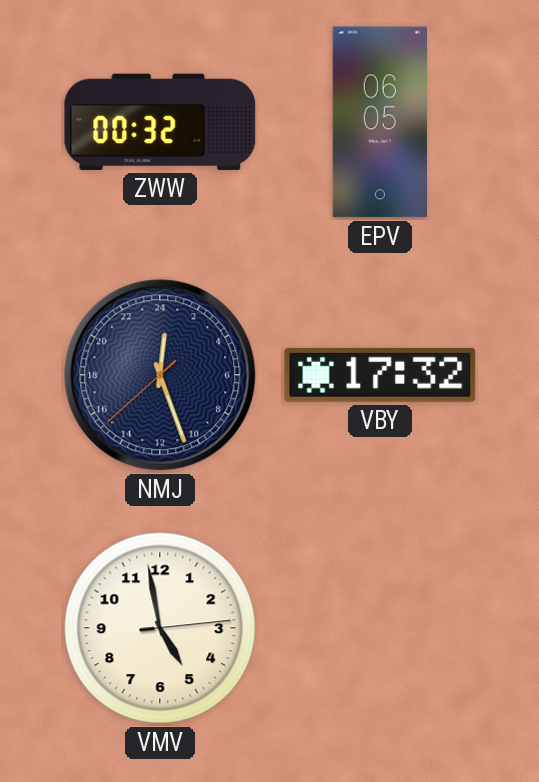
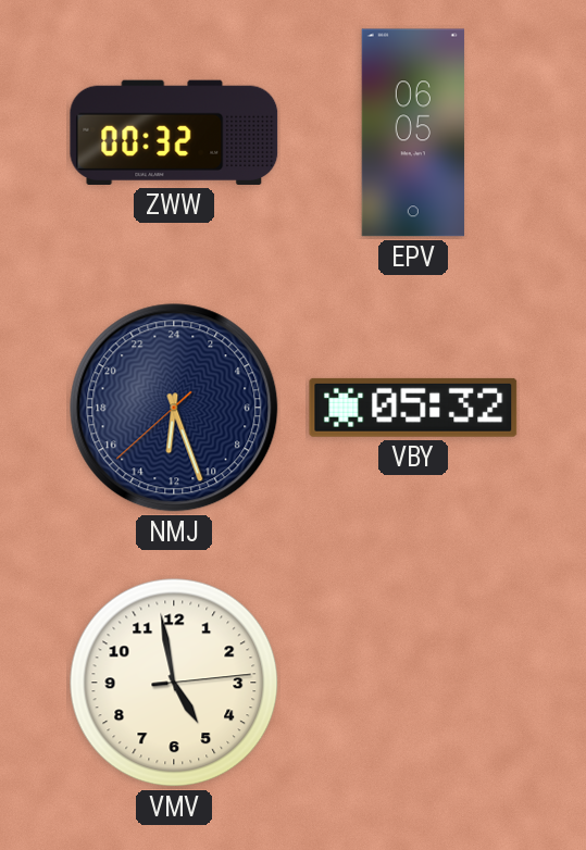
NMJ: 0:26 -> 12:26
VBY: 17:32 -> 05:32
